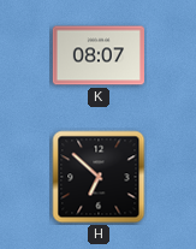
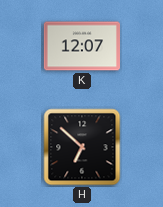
K: 08:07 -> 12:07
